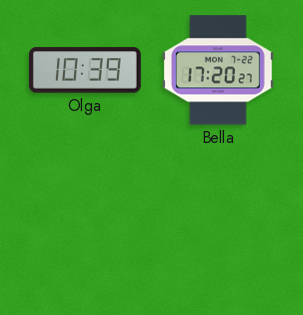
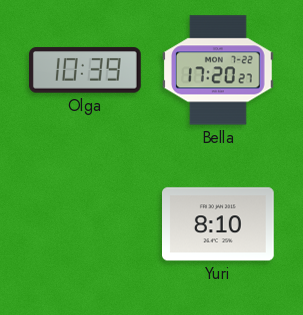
Yuri: none -> 8:10
